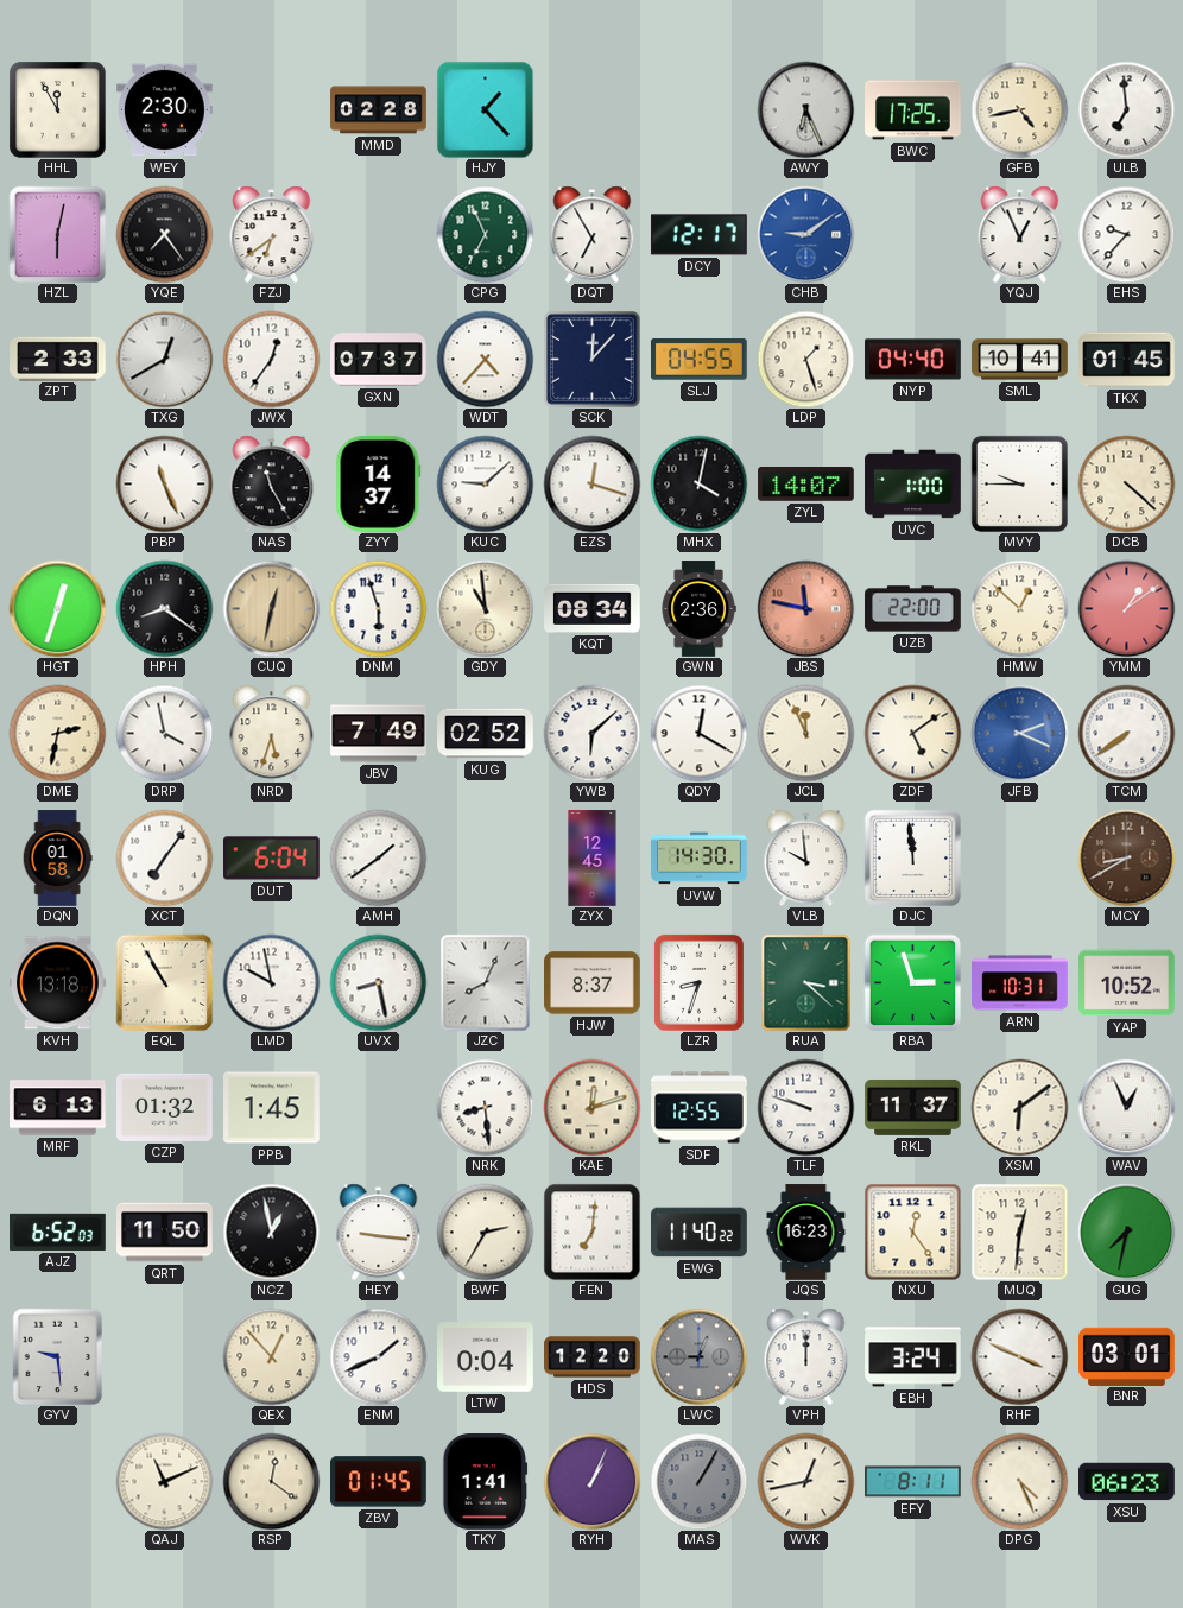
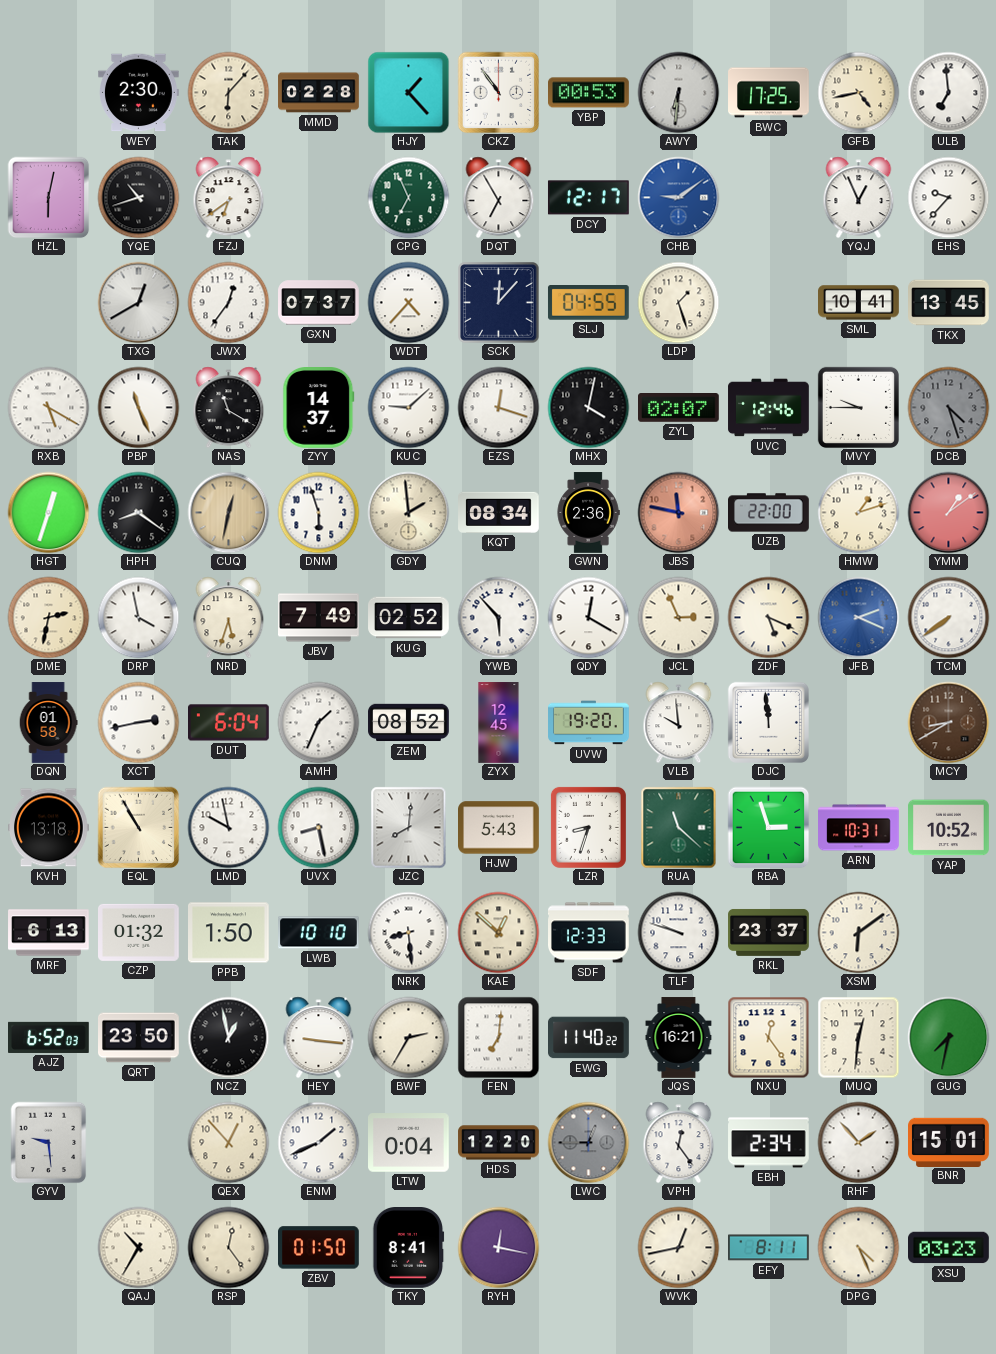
HHL: 11:55 -> none
TAK: none -> 6:07
CKZ: none -> 10:54
YBP: none -> 00:53
AWY: 6:26 -> 6:31
YQE: 7:24 -> 10:42
ZPT: 2:33 -> none
NYP: 04:40 -> none
TKX: 01:45 -> 13:45
RXB: none -> 5:20
NAS: 11:25 -> 11:20
ZYL: 14:07 -> 02:07
UVC: 1:00 -> 12:46
DCB: 4:22 -> 4:27
DCB dial: cream -> grey
GDY: 10:59 -> 1:59
HMW: 12:52 -> 1:12
YWB: 6:08 -> 5:53
JCL: 11:56 -> 2:56
ZDF: 5:09 -> 5:19
XCT: 7:06 -> 2:43
AMH: 1:39 -> 1:34
ZEM: none -> 08:52
UVW: 14:30 -> 19:20
JZC: 8:04 -> 8:01
HJW: 8:37 -> 5:43
RUA: 3:22 -> 11:22
PPB: 1:45 -> 1:50
LWB: none -> 10:10
KAE: 12:12 -> 12:52
SDF: 12:55 -> 12:33
RKL: 11:37 -> 23:37
WAV: 12:56 -> none
QRT: 11:50 -> 23:50
JQS: 16:23 -> 16:21
VPH: 12:00 -> 12:24
EBH: 3:24 -> 2:34
RHF: 3:49 -> 1:53
BNR: 03:01 -> 15:01
QAJ: 11:11 -> 10:35
RSP: 12:21 -> 12:24
ZBV: 01:45 -> 01:50
TKY: 1:41 -> 8:41
RYH: 1:04 -> 12:17
MAS: 1:05 -> none
XSU: 06:23 -> 03:23
